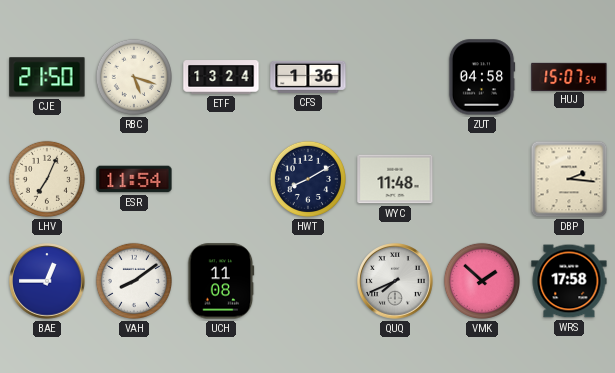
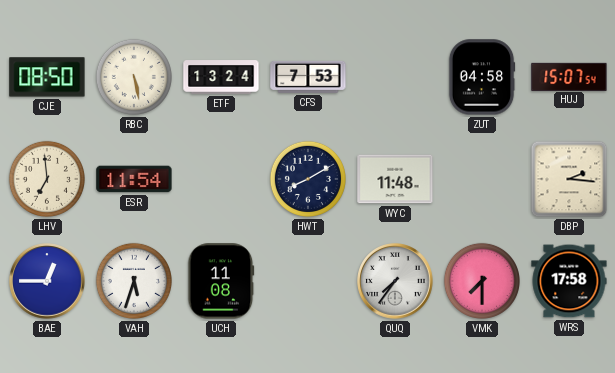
CJE: 21:50 -> 08:50
RBC: 5:18 -> 5:28
CFS: 1:36 -> 7:53
LHV: 7:04 -> 6:59
VAH: 8:09 -> 5:33
QUQ: 7:41 -> 7:36
VMK: 1:52 -> 7:30
